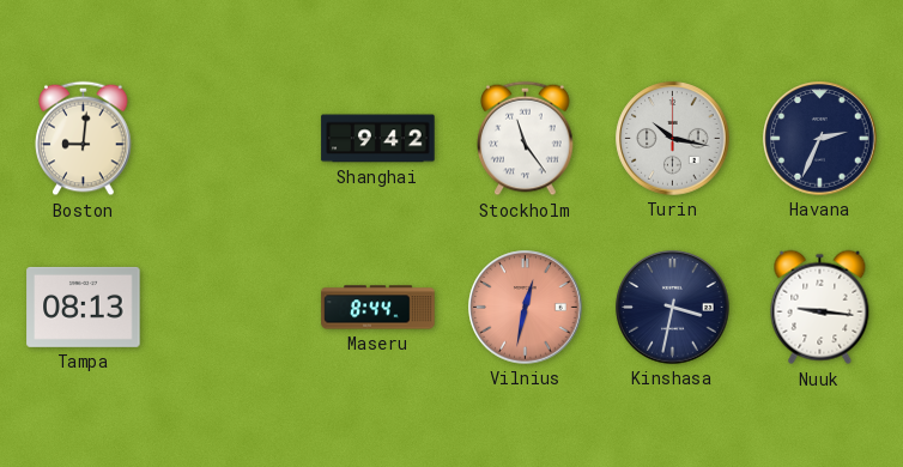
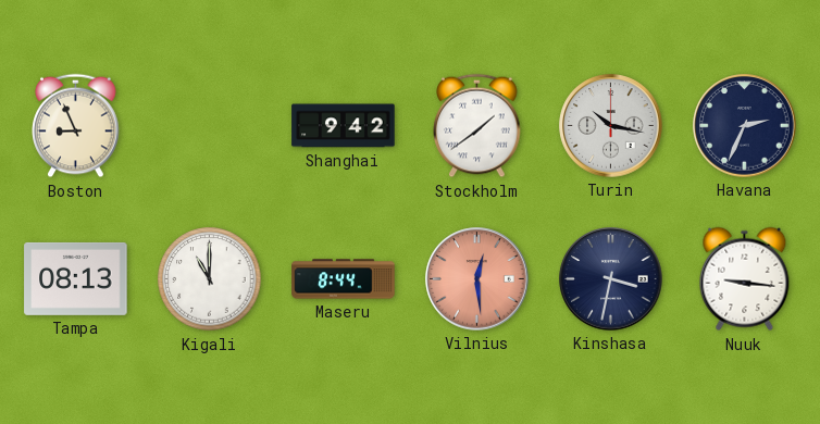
Boston: 9:01 -> 8:56
Stockholm: 11:24 -> 1:39
Kigali: none -> 11:00
Vilnius: 12:32 -> 12:29
